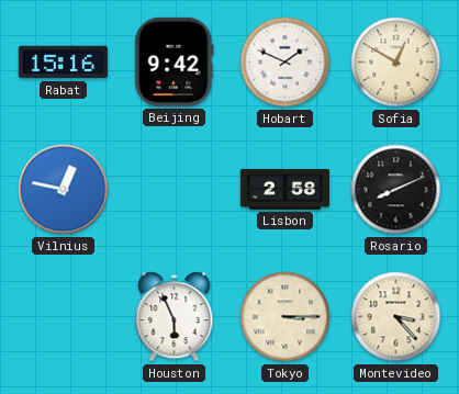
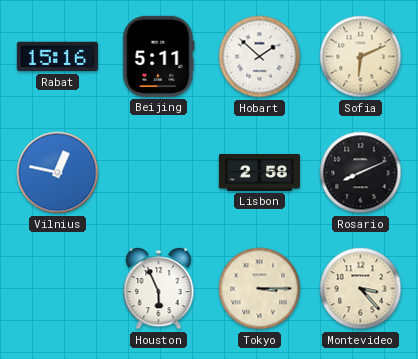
Beijing: 9:42 -> 5:11
Hobart: 1:49 -> 1:52
Sofia: 12:50 -> 6:11
